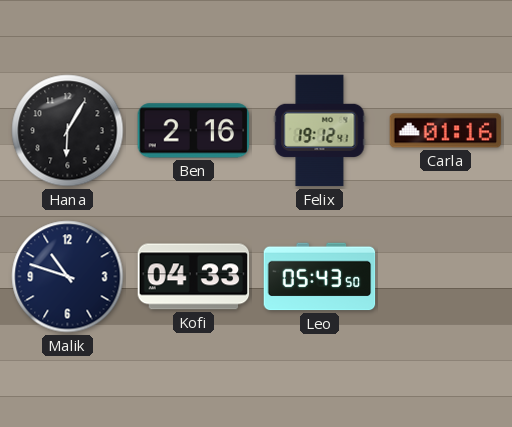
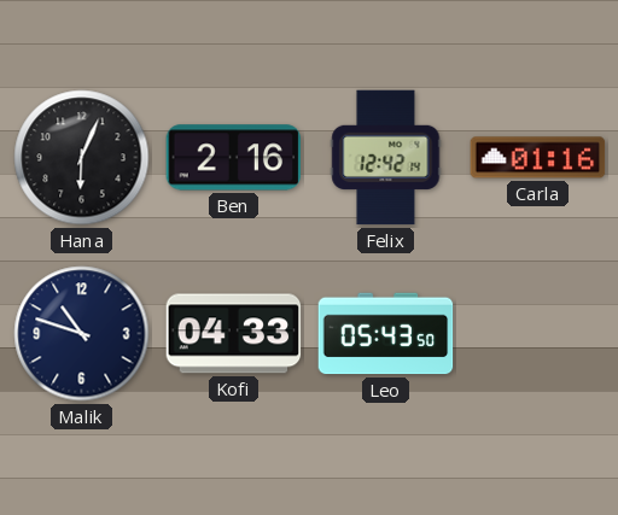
Hana: 6:05 -> 6:04
Felix: 19:12 -> 12:42
